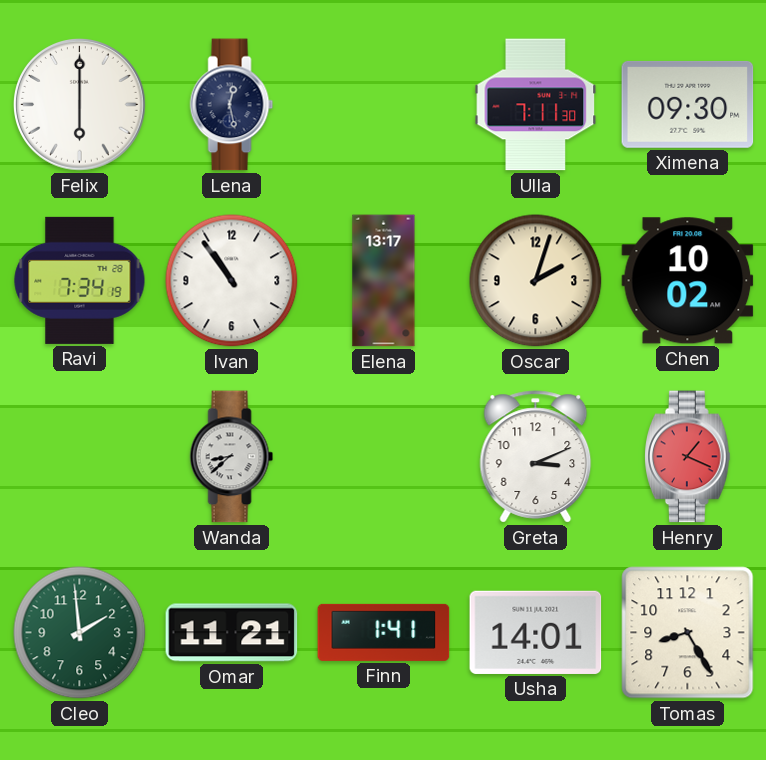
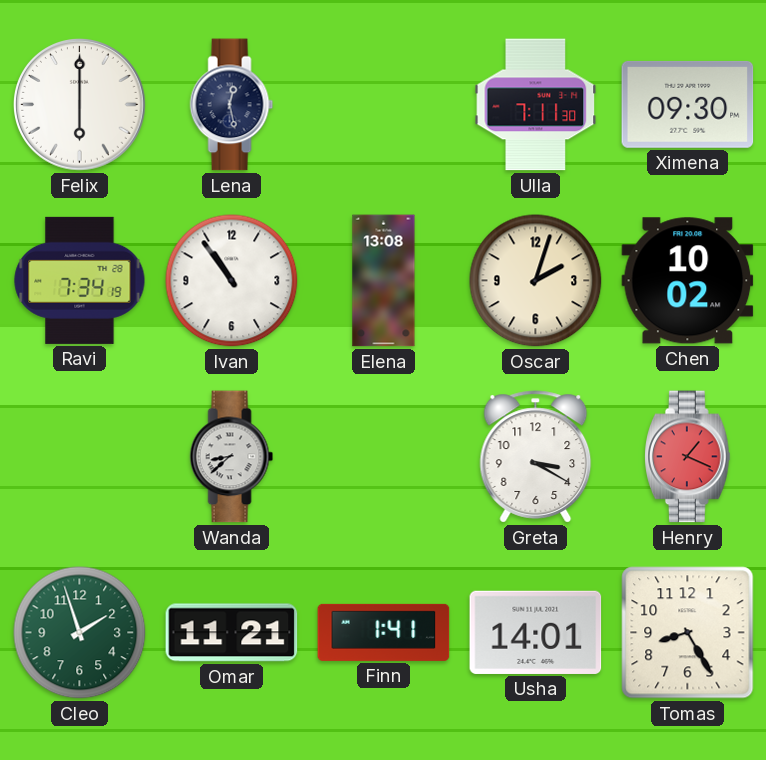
Elena: 13:17 -> 13:08
Greta: 3:11 -> 3:20
Cleo: 1:59 -> 1:57
